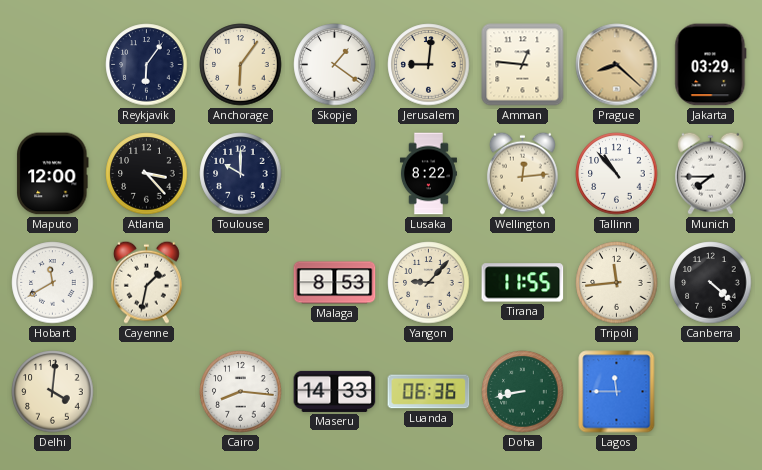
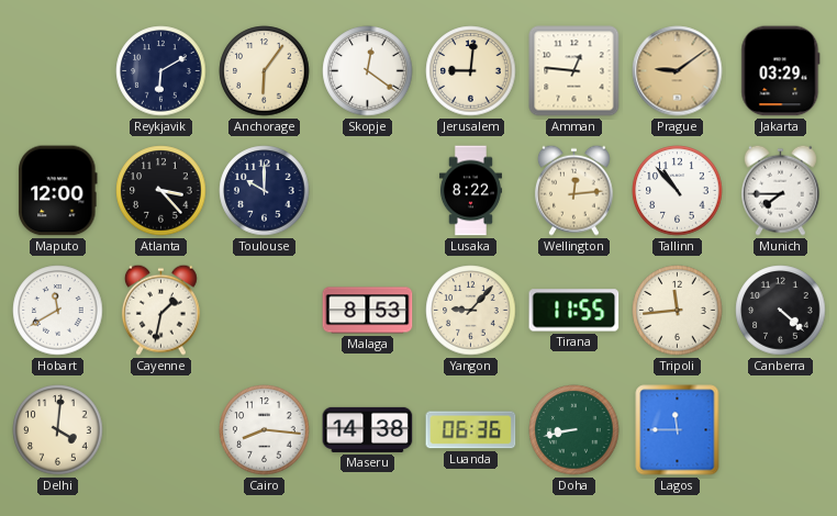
Reykjavik: 6:06 -> 6:10
Skopje: 1:21 -> 12:21
Prague: 8:22 -> 9:09
Maseru: 14:33 -> 14:38
